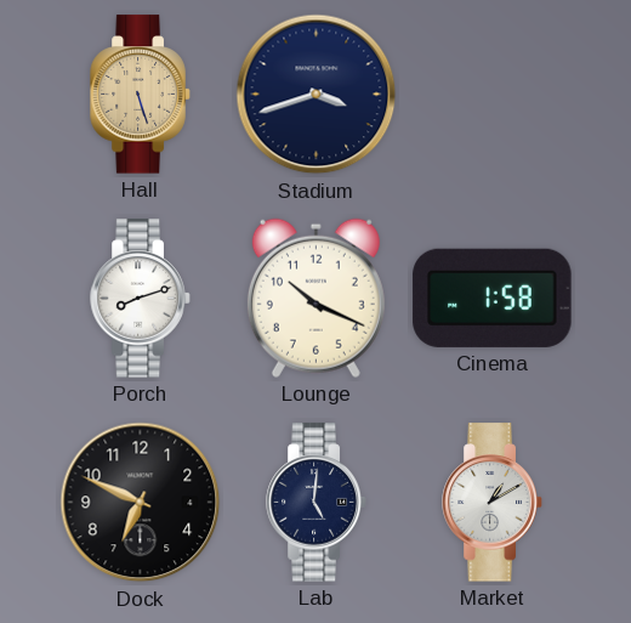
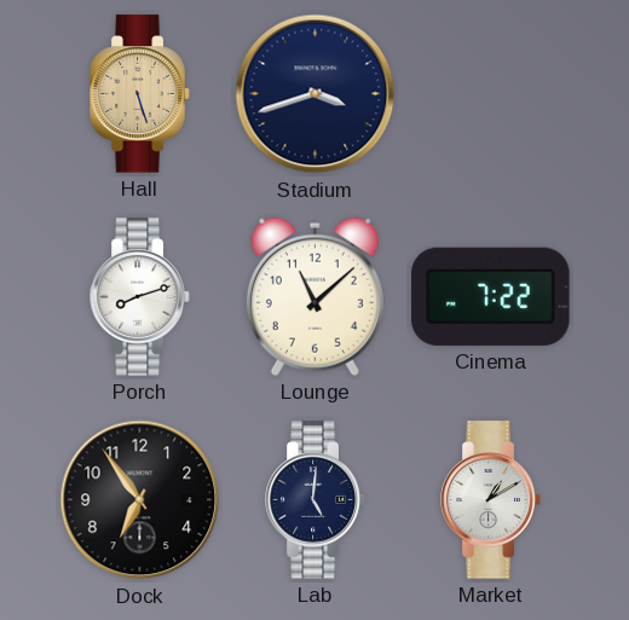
Lounge: 10:19 -> 11:08
Cinema: 1:58 -> 7:22
Dock: 6:49 -> 6:54
